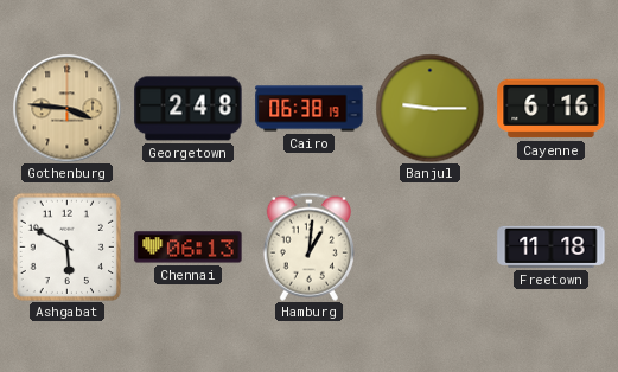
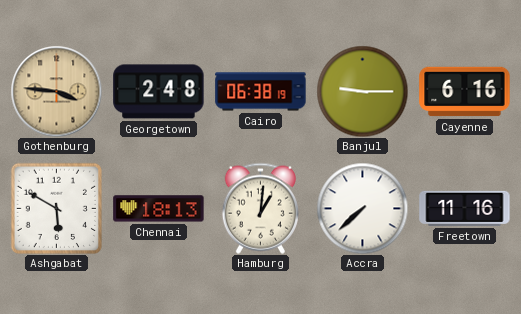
Chennai: 06:13 -> 18:13
Accra: none -> 7:38
Freetown: 11:18 -> 11:16
